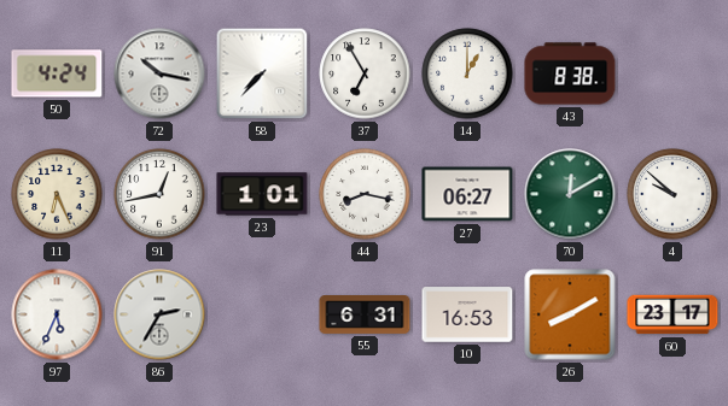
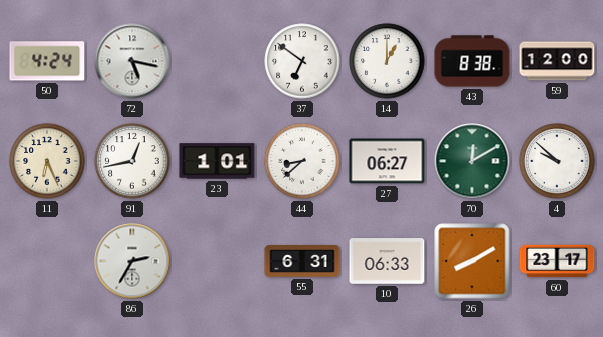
72: 10:17 -> 5:17
58: 7:37 -> none
37: 6:55 -> 6:51
59: none -> 12:00
44: 8:17 -> 8:38
97: 5:34 -> none
10: 16:53 -> 06:33
